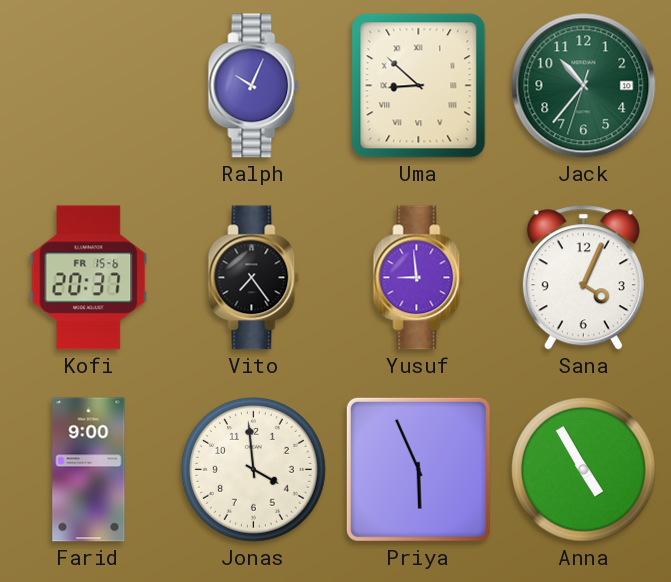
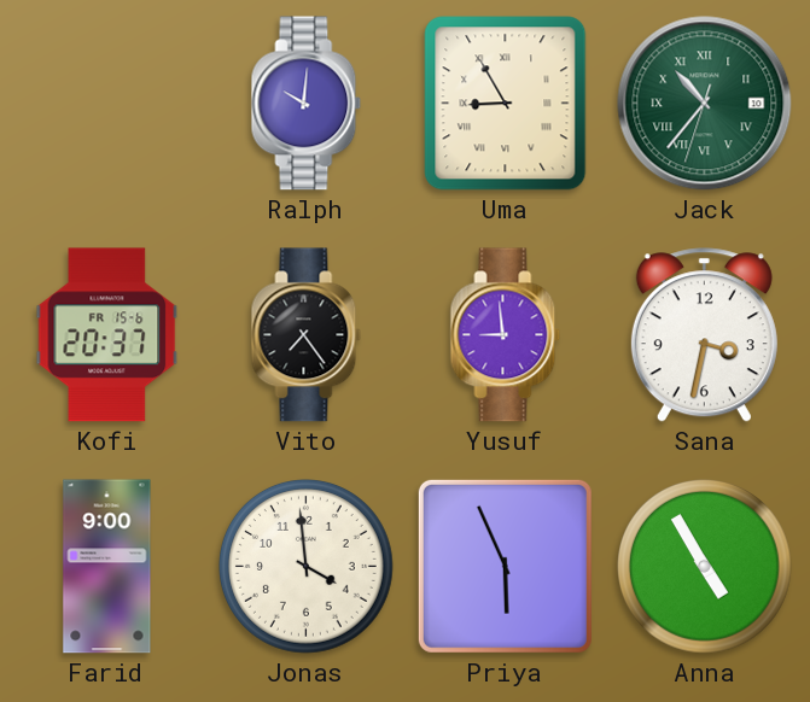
Ralph: 10:04 -> 10:01
Uma: 8:52 -> 8:55
Jack numerals: Arabic -> Roman
Sana: 4:04 -> 3:32
